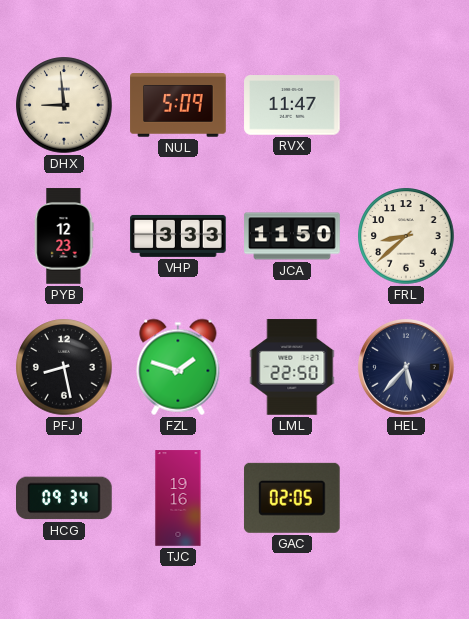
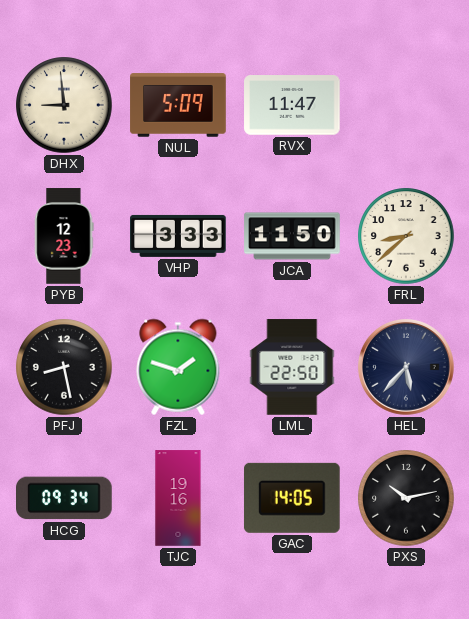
GAC: 02:05 -> 14:05
PXS: none -> 10:13
